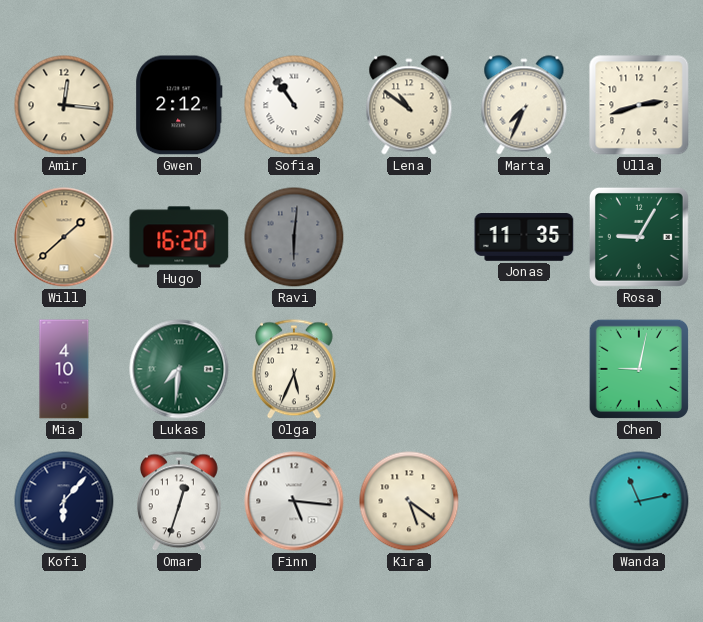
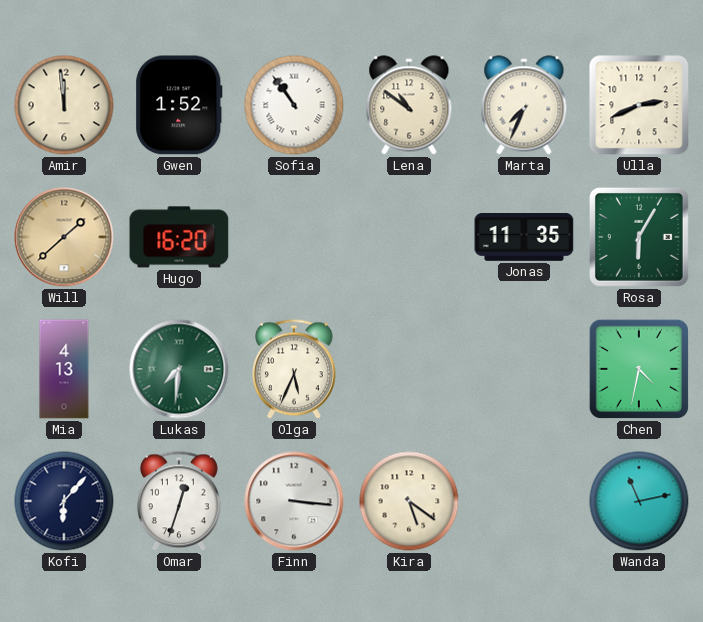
Amir: 12:16 -> 11:59
Gwen: 2:12 -> 1:52
Ulla: 2:42 -> 2:41
Ravi: 6:01 -> none
Rosa: 9:05 -> 6:05
Mia: 4:10 -> 4:13
Chen: 9:02 -> 4:32
Finn: 5:16 -> 3:16
